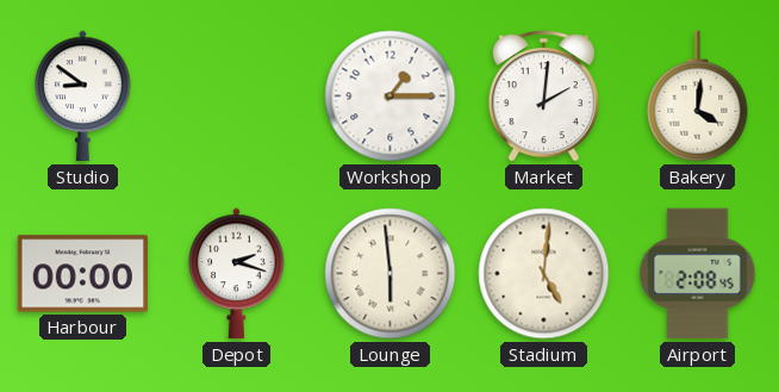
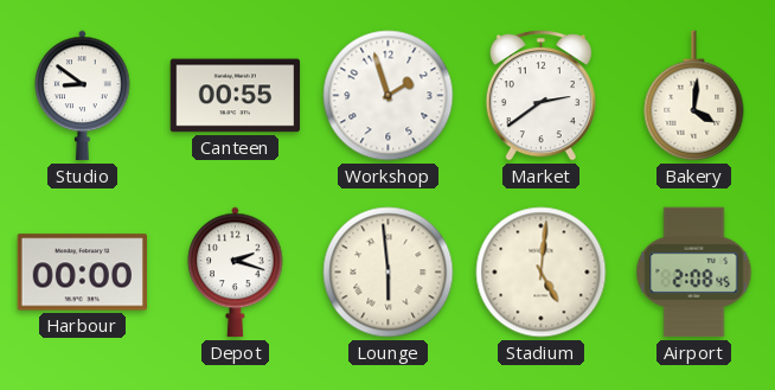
Canteen: none -> 00:55
Workshop: 1:15 -> 1:57
Market: 2:01 -> 2:39
